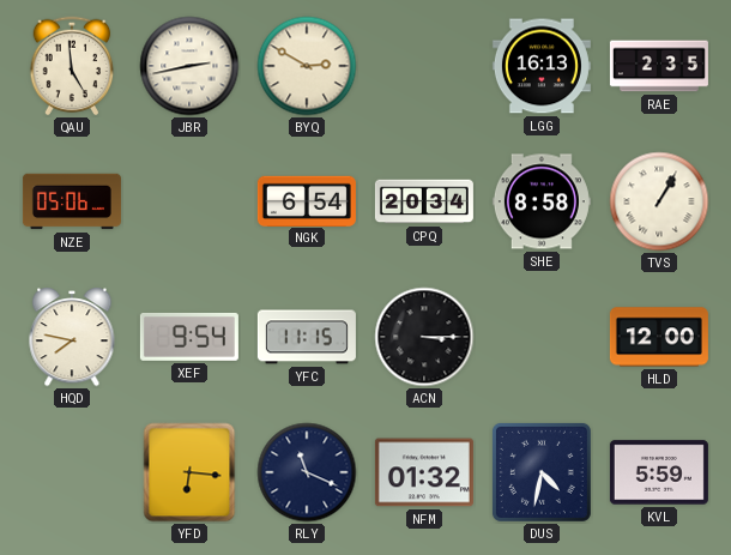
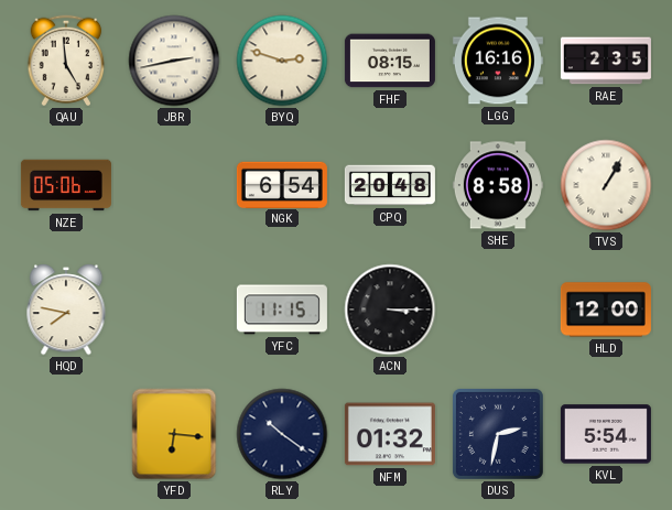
BYQ: 2:50 -> 2:48
FHF: none -> 08:15
LGG: 16:13 -> 16:16
CPQ: 20:34 -> 20:48
XEF: 9:54 -> none
RLY: 11:19 -> 10:21
DUS: 4:32 -> 2:32
KVL: 5:59 -> 5:54
